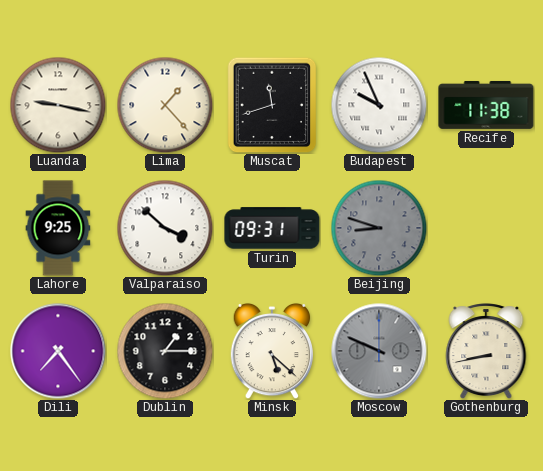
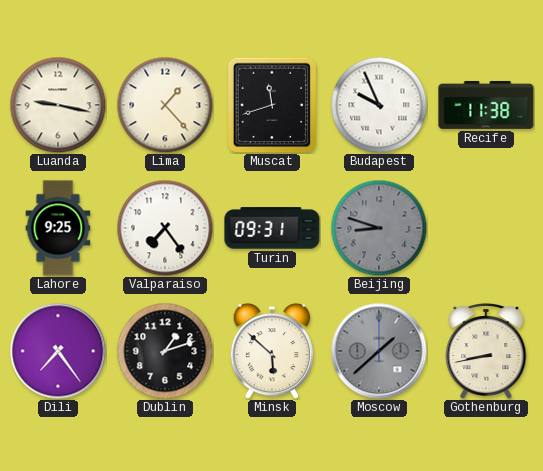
Valparaiso: 3:52 -> 7:24
Dublin: 1:15 -> 1:12
Minsk: 5:22 -> 5:52
Moscow: 9:49 -> 1:38
